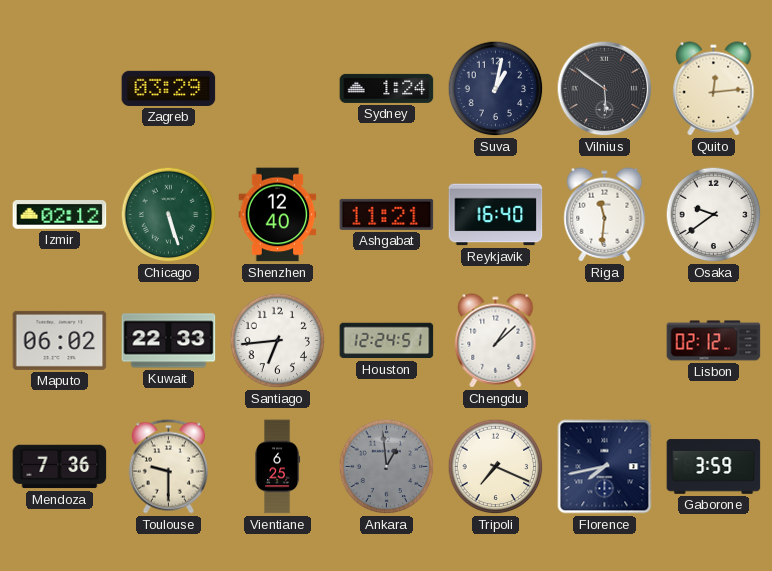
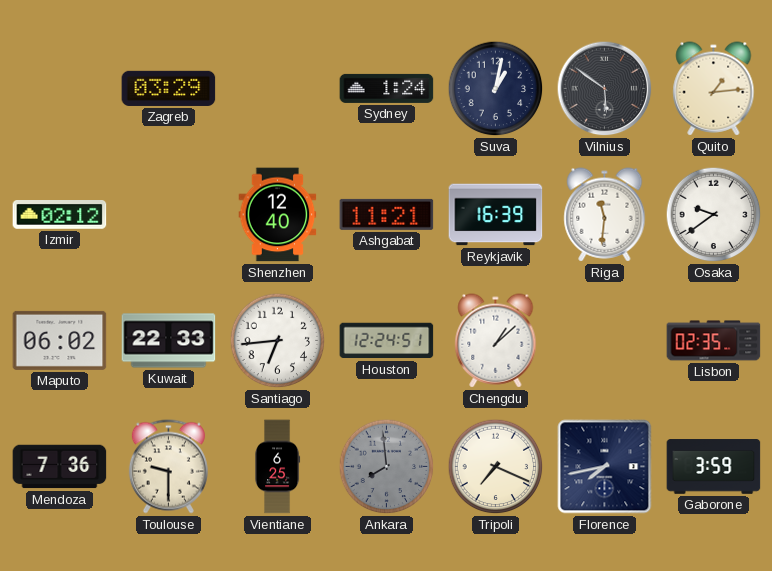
Quito: 12:14 -> 1:14
Chicago: 5:27 -> none
Reykjavik: 16:40 -> 16:39
Lisbon: 02:12 -> 02:35
Ankara: 12:59 -> 7:59
